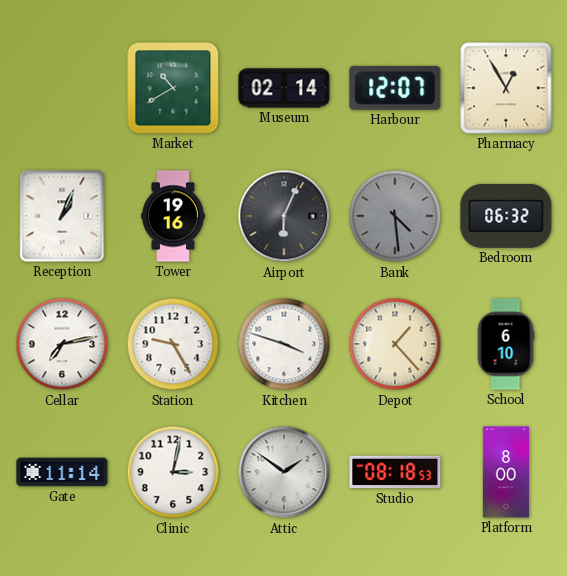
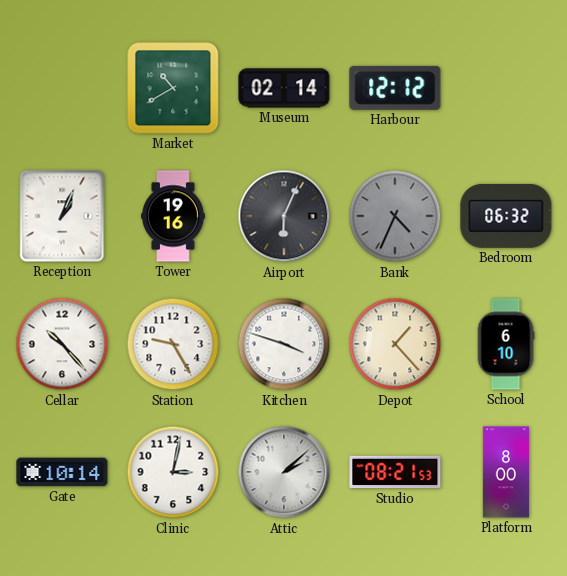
Harbour: 12:07 -> 12:12
Pharmacy: 12:55 -> none
Bank: 4:29 -> 4:34
Cellar: 7:13 -> 10:23
Gate: 11:14 -> 10:14
Attic: 1:51 -> 2:08
Studio: 08:18 -> 08:21
